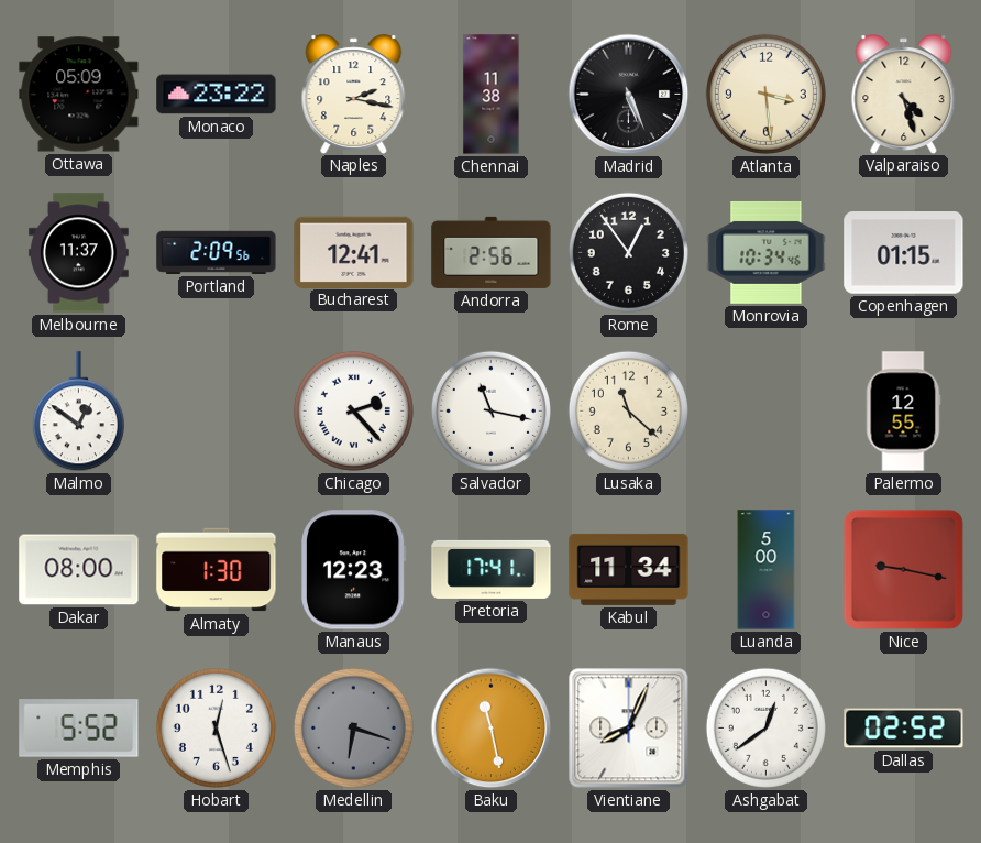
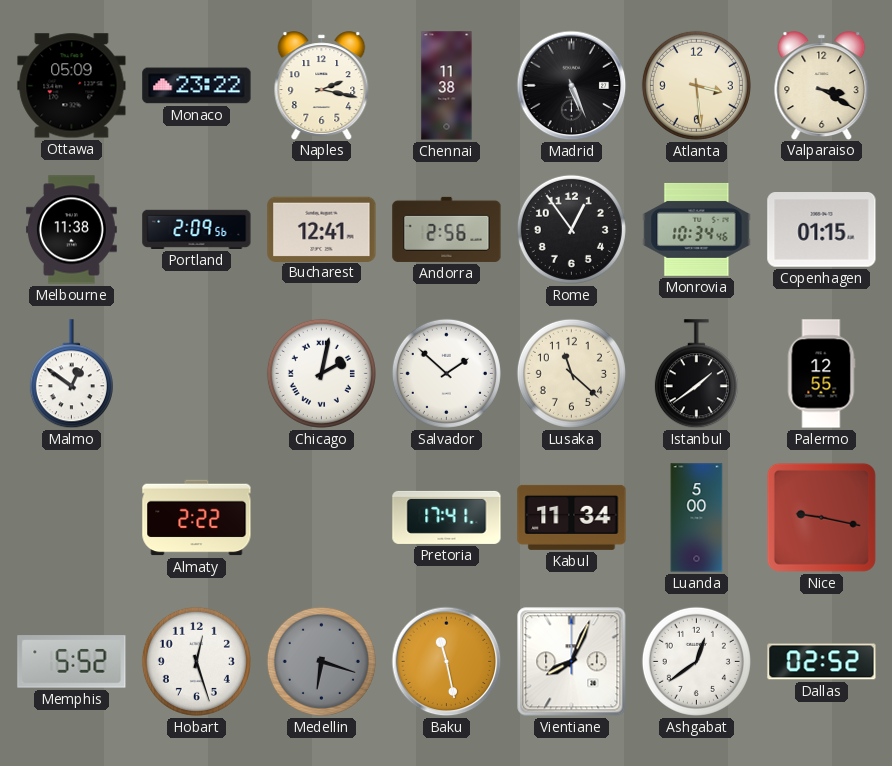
Valparaiso: 4:27 -> 3:20
Melbourne: 11:37 -> 11:38
Chicago: 2:23 -> 2:02
Salvador: 11:17 -> 1:52
Istanbul: none -> 1:39
Dakar: 08:00 -> none
Almaty: 1:30 -> 2:22
Manaus: 12:23 -> none
